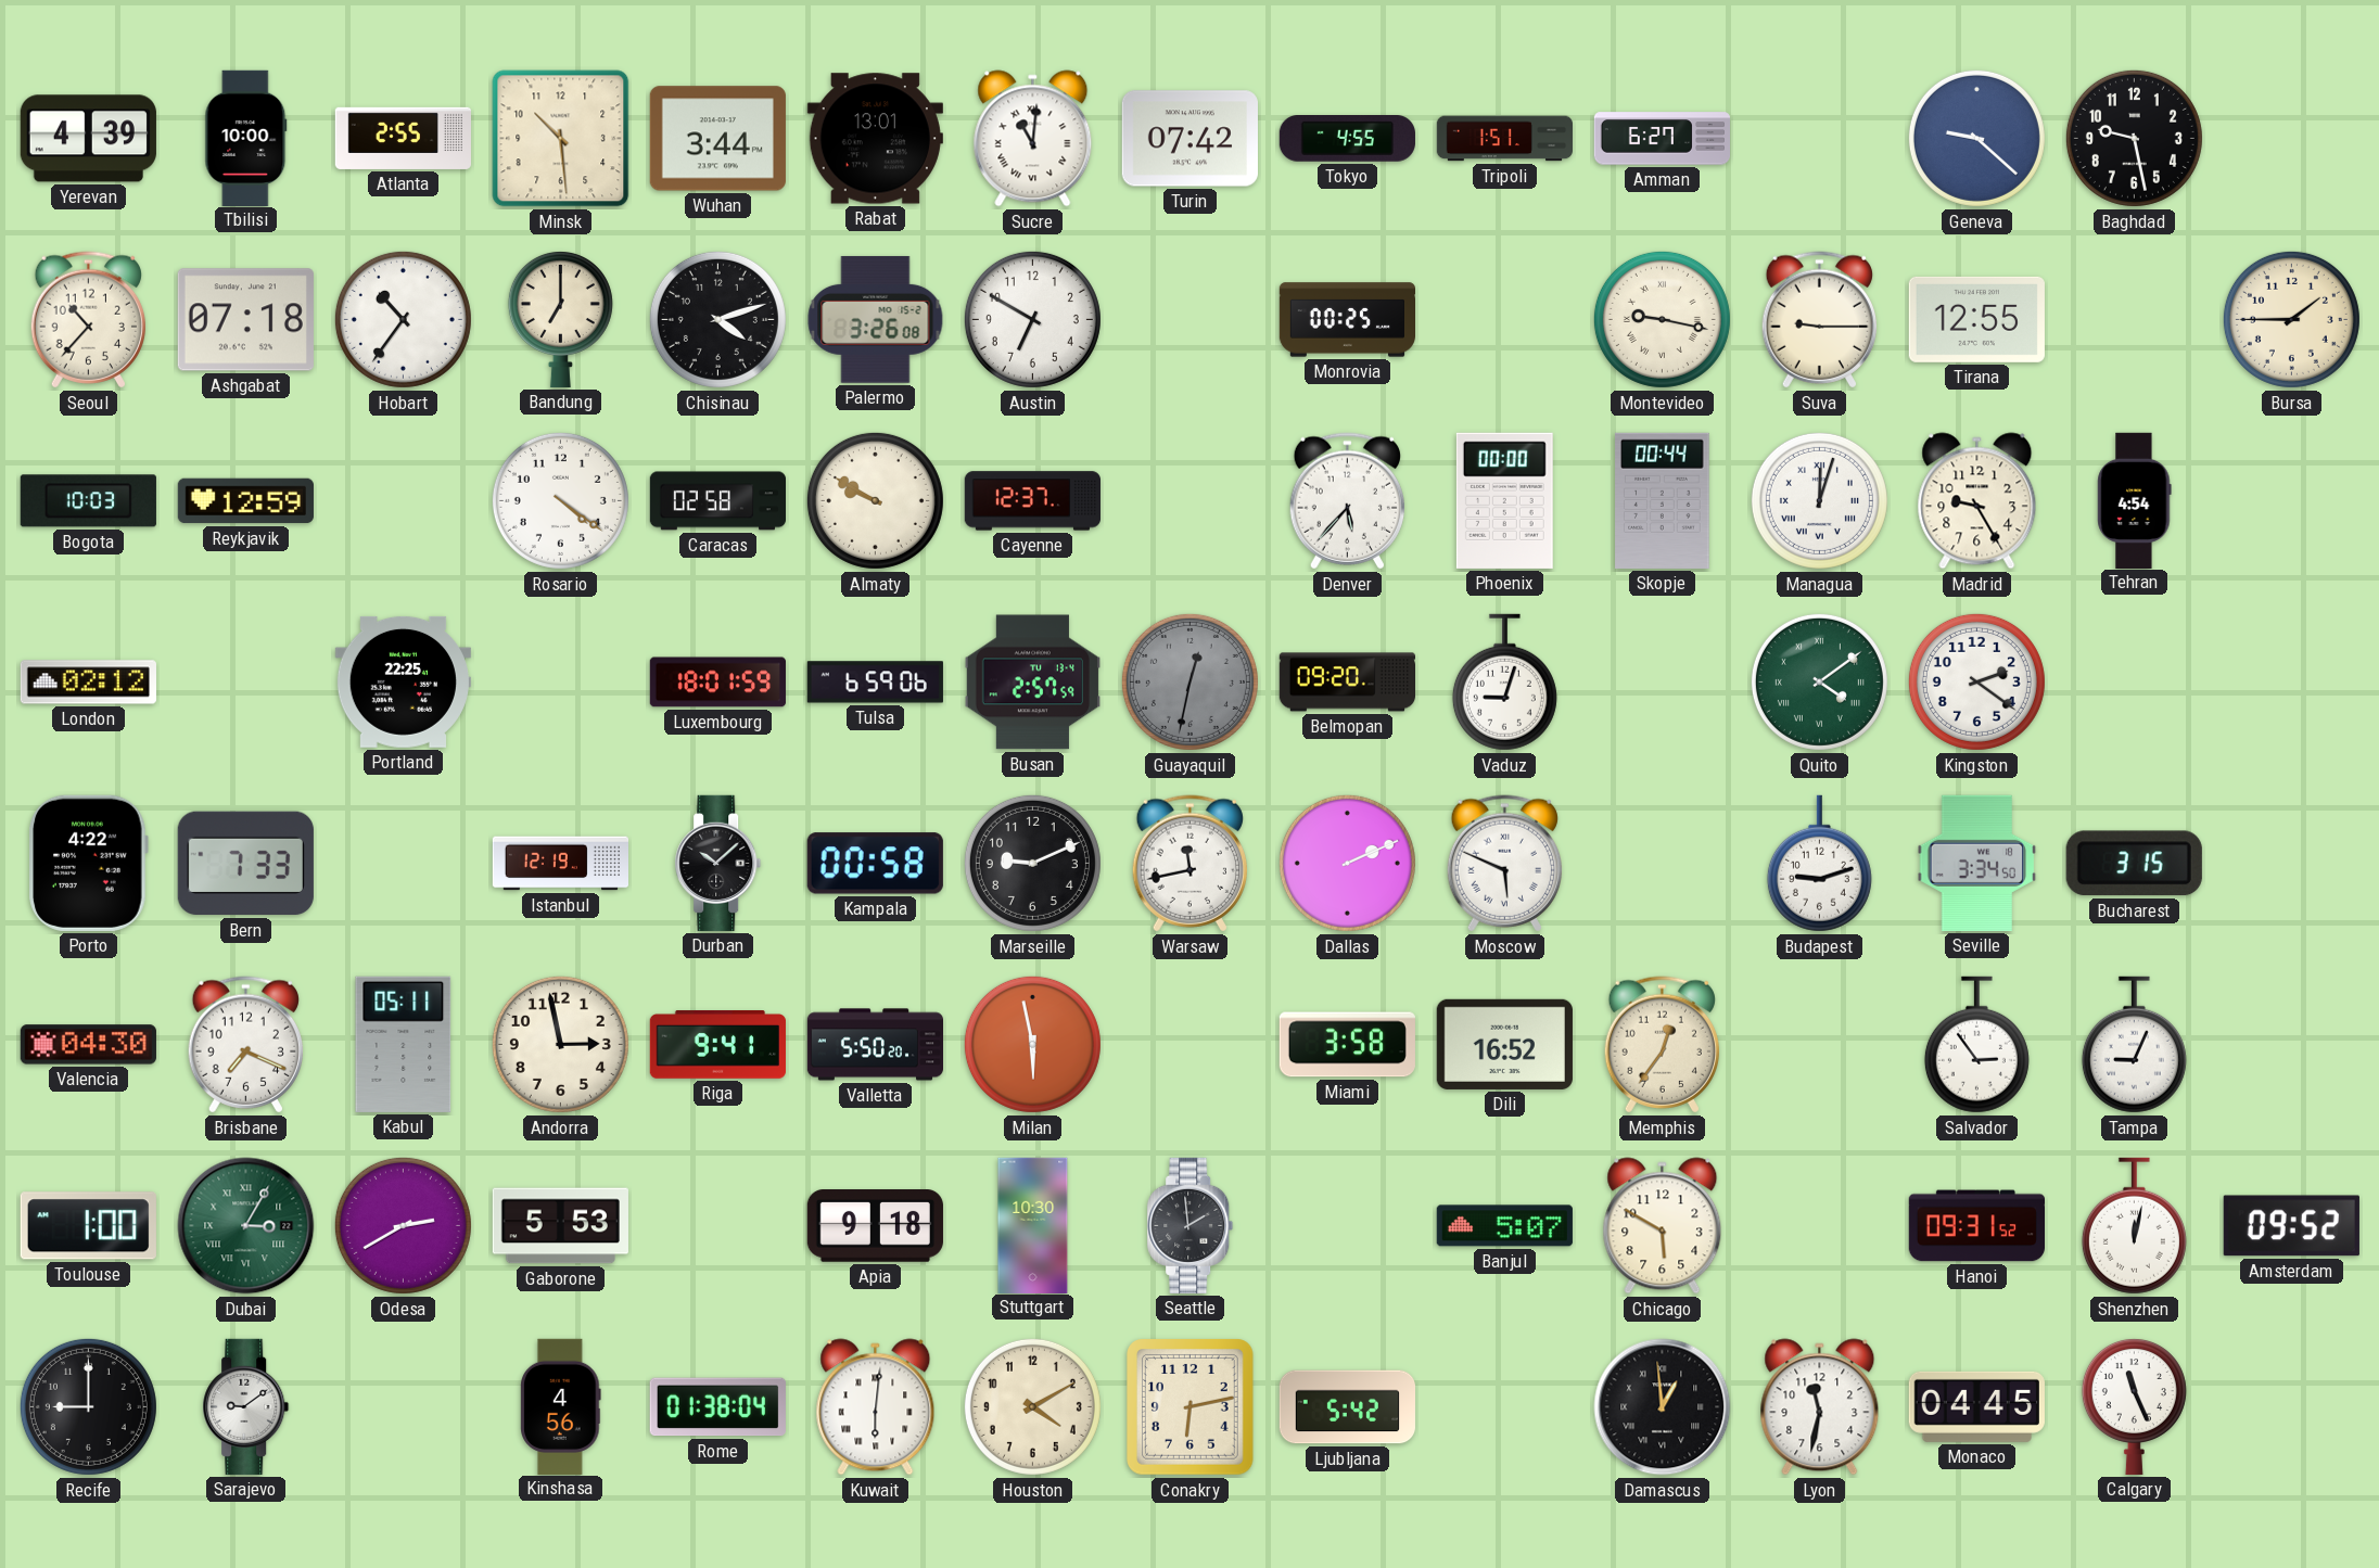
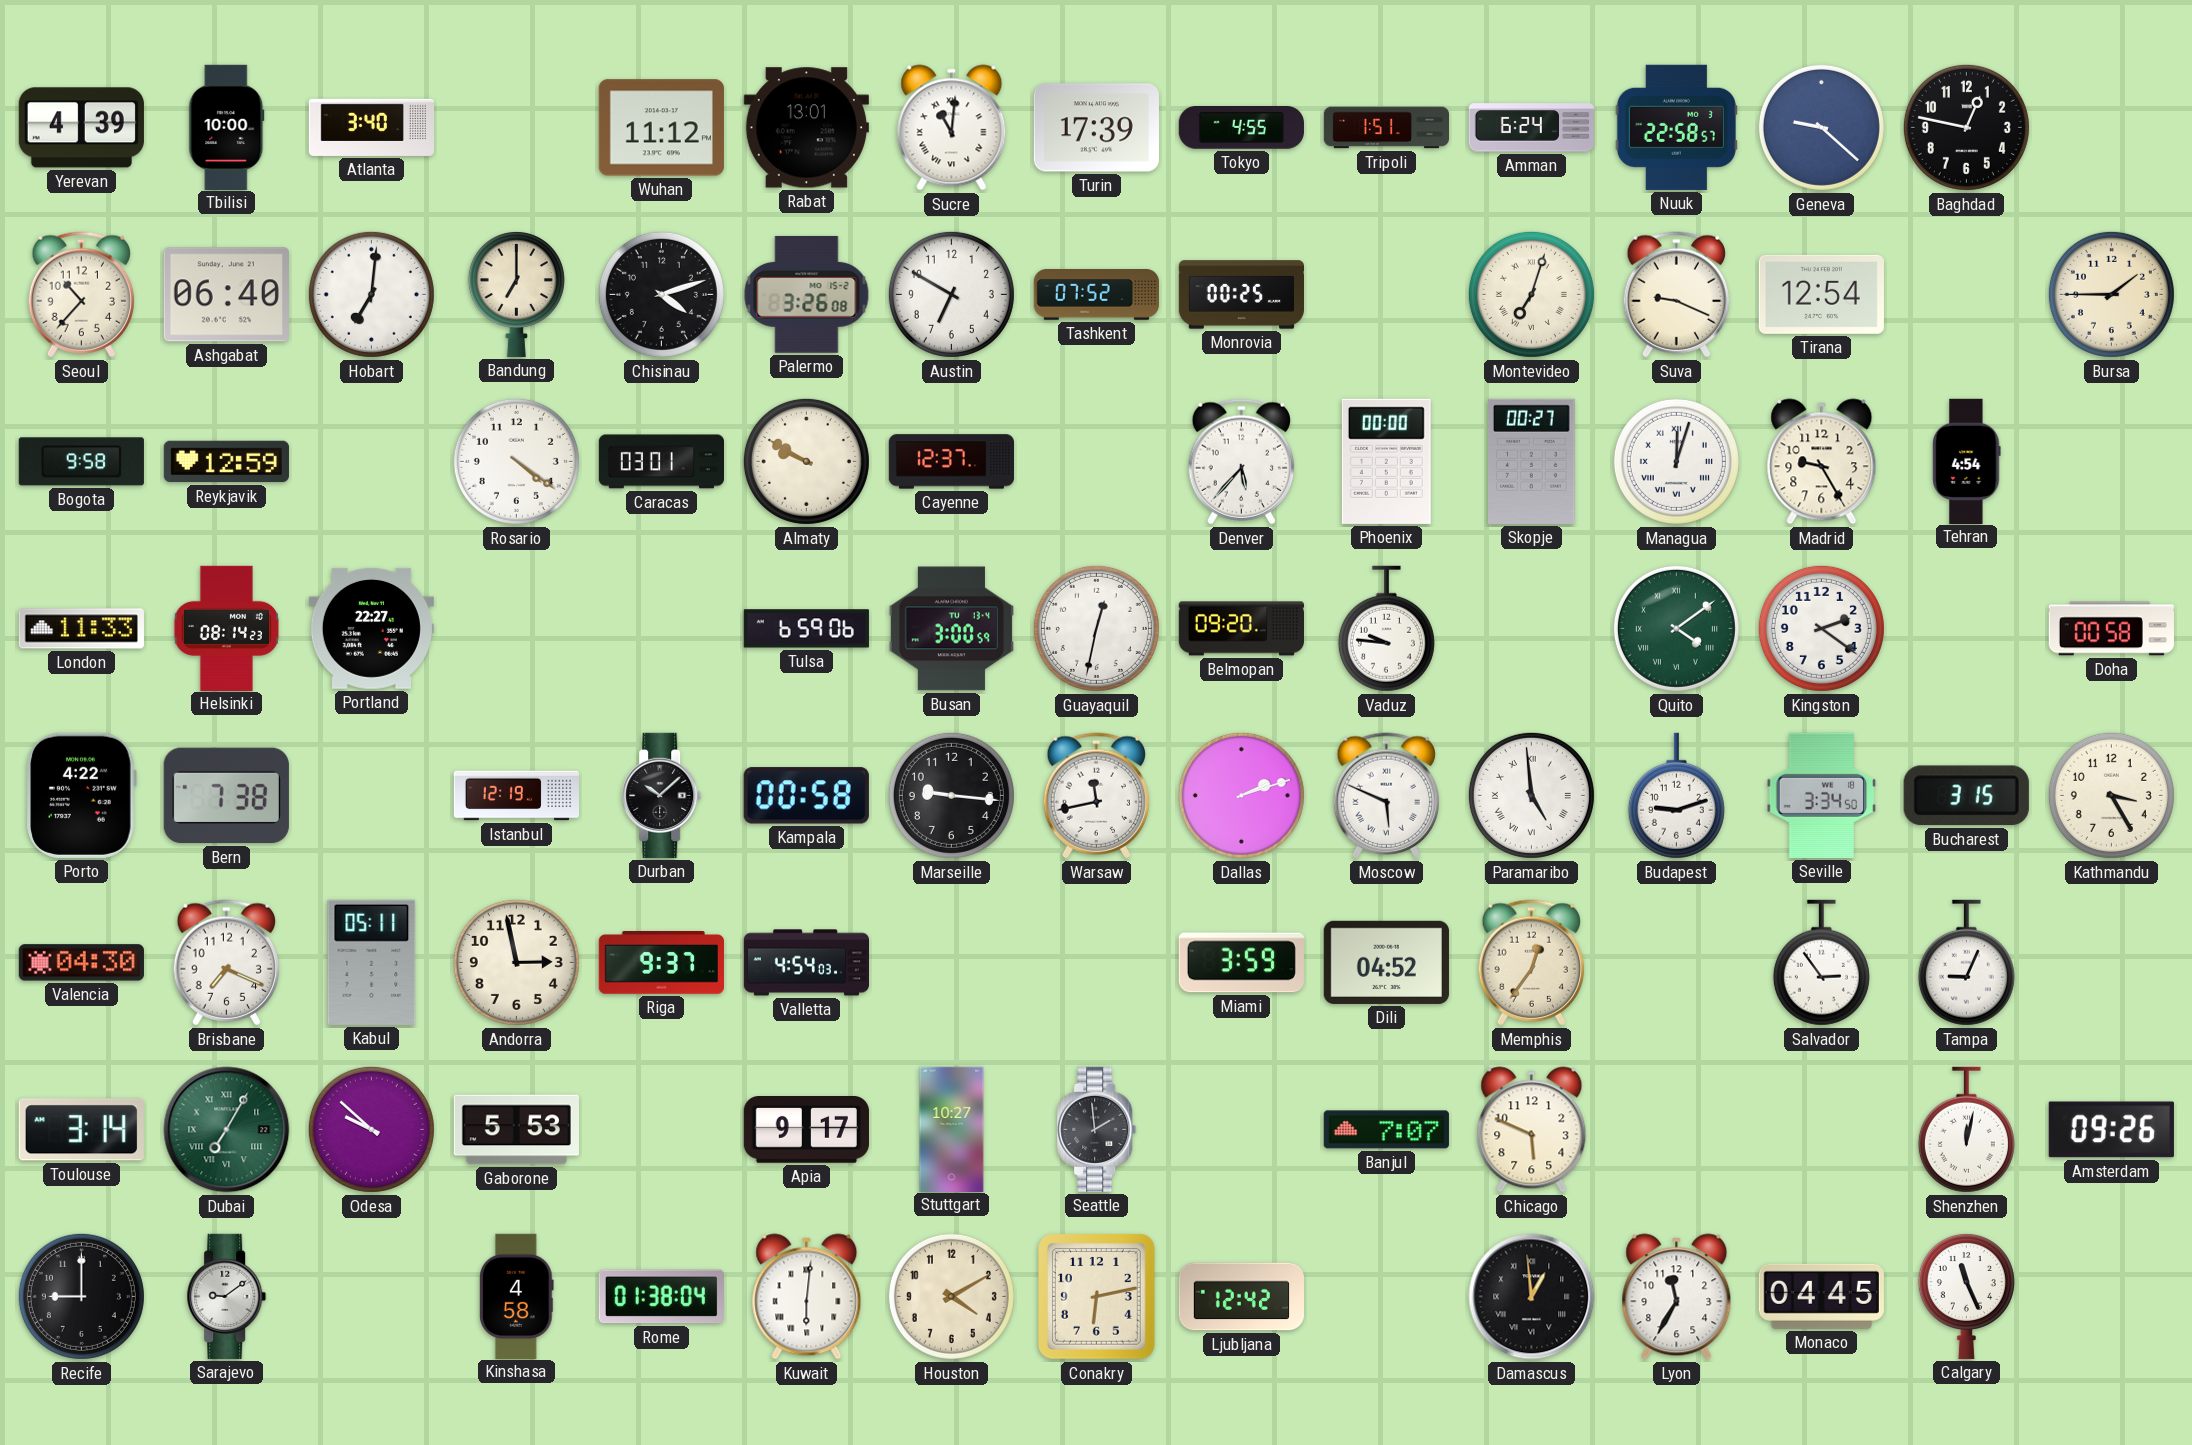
Atlanta: 2:55 -> 3:40
Minsk: 10:29 -> none
Wuhan: 3:44 -> 11:12
Turin: 07:42 -> 17:39
Amman: 6:27 -> 6:24
Nuuk: none -> 22:58
Baghdad: 9:28 -> 12:47
Ashgabat: 07:18 -> 06:40
Hobart: 10:36 -> 7:01
Tashkent: none -> 07:52
Montevideo: 9:17 -> 7:03
Suva: 9:15 -> 9:19
Tirana: 12:55 -> 12:54
Bogota: 10:03 -> 9:58
Caracas: 02:58 -> 03:01
Skopje: 00:44 -> 00:27
London: 02:12 -> 11:33
Helsinki: none -> 08:14
Portland: 22:25 -> 22:27
Luxembourg: 18:01 -> none
Busan: 2:57 -> 3:00
Guayaquil dial: grey -> white
Vaduz: 9:03 -> 9:46
Doha: none -> 00:58
Bern: 7:33 -> 7:38
Marseille: 9:11 -> 9:16
Dallas: 2:11 -> 2:12
Paramaribo: none -> 4:59
Kathmandu: none -> 3:25
Riga: 9:41 -> 9:37
Valletta: 5:50 -> 4:54
Milan: 5:58 -> none
Miami: 3:58 -> 3:59
Dili: 16:52 -> 04:52
Toulouse: 1:00 -> 3:14
Dubai: 3:05 -> 7:05
Odesa: 2:40 -> 9:52
Apia: 9:18 -> 9:17
Stuttgart: 10:30 -> 10:27
Banjul: 5:07 -> 7:07
Chicago: 5:50 -> 5:49
Hanoi: 09:31 -> none
Amsterdam: 09:52 -> 09:26
Kinshasa: 4:56 -> 4:58
Ljubljana: 5:42 -> 12:42
Lyon: 11:32 -> 11:35
